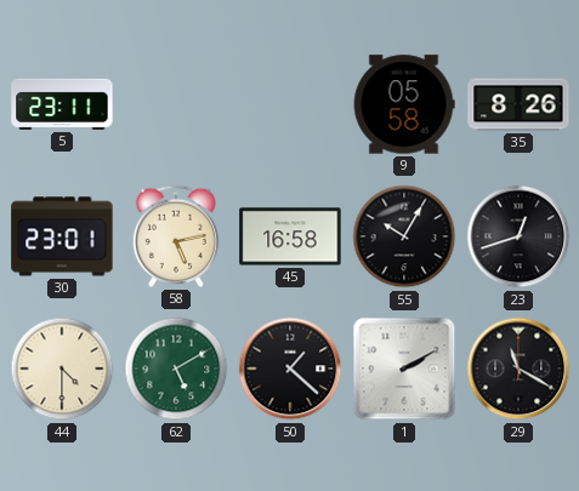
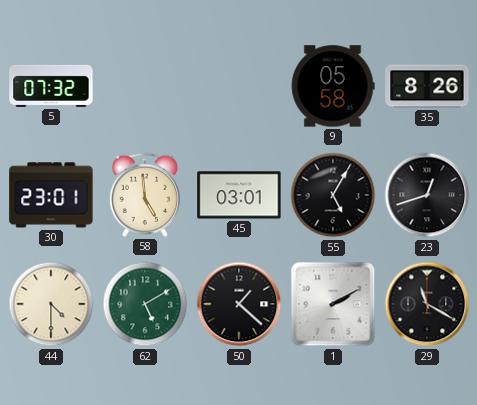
5: 23:11 -> 07:32
58: 5:13 -> 4:59
45: 16:58 -> 03:01
55: 10:05 -> 5:05
